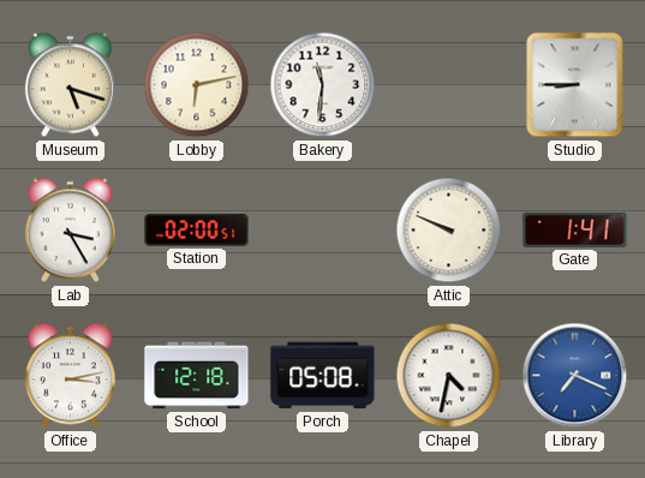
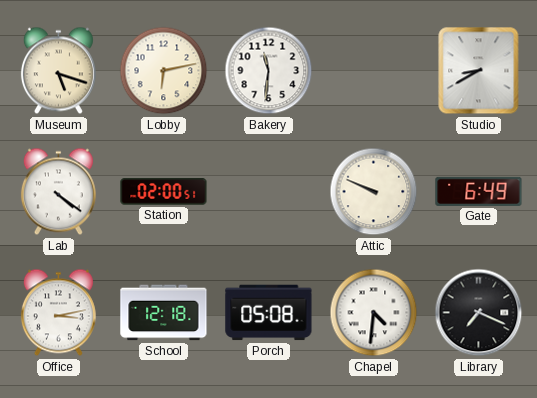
Studio: 8:45 -> 8:40
Lab: 3:25 -> 4:21
Gate: 1:41 -> 6:49
Chapel: 4:32 -> 4:31
Library dial: blue -> black
